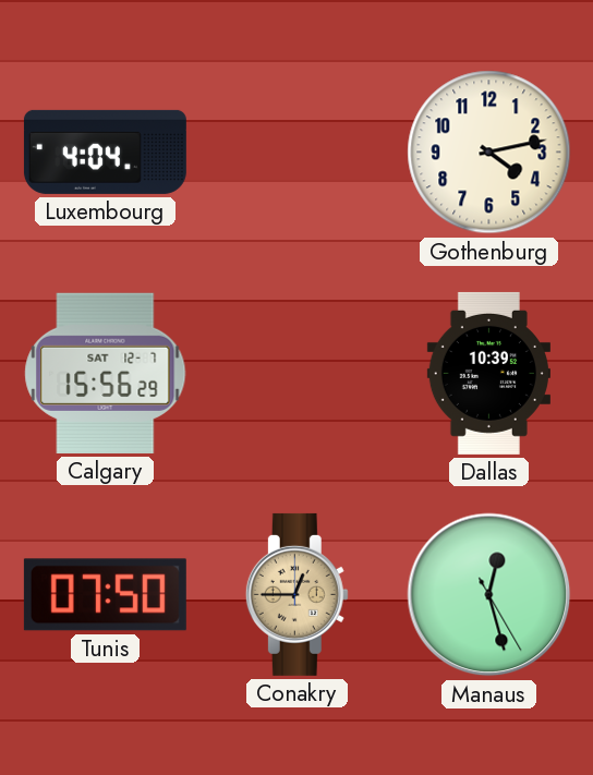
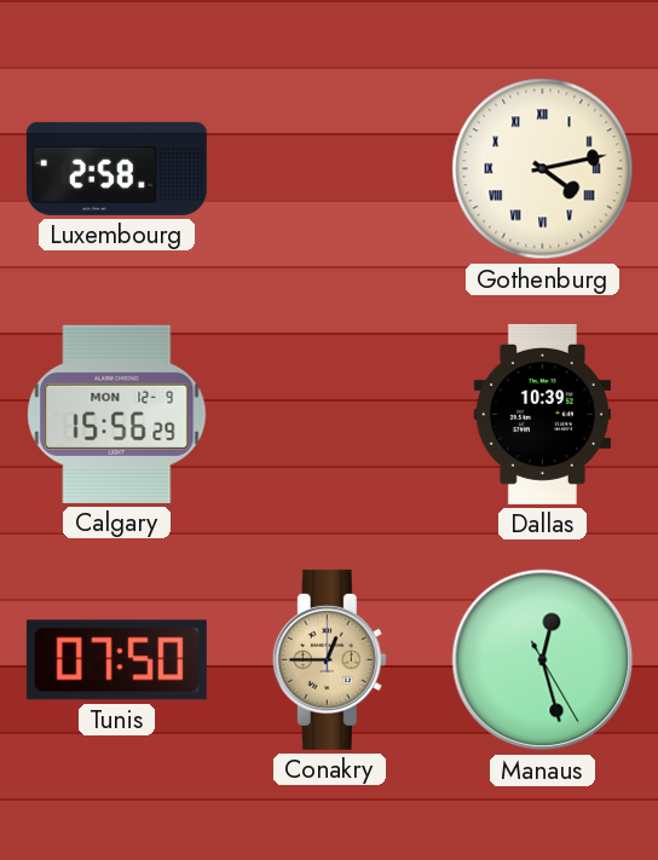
Luxembourg: 4:04 -> 2:58
Gothenburg numerals: Arabic -> Roman
Calgary date: SAT 12-7 -> MON 12-9
